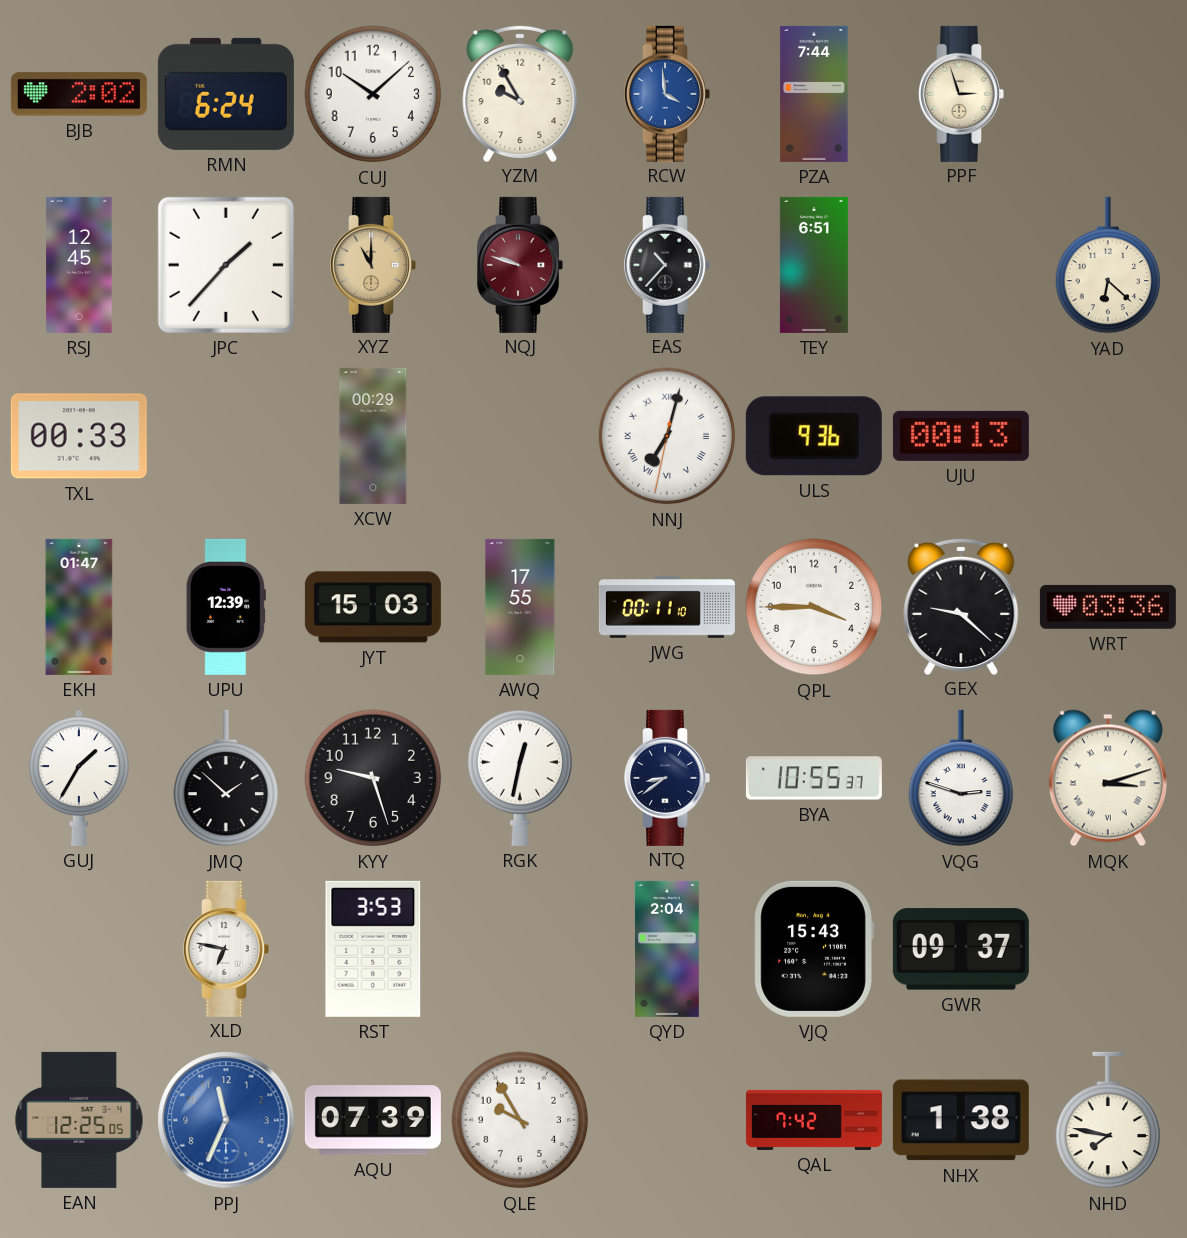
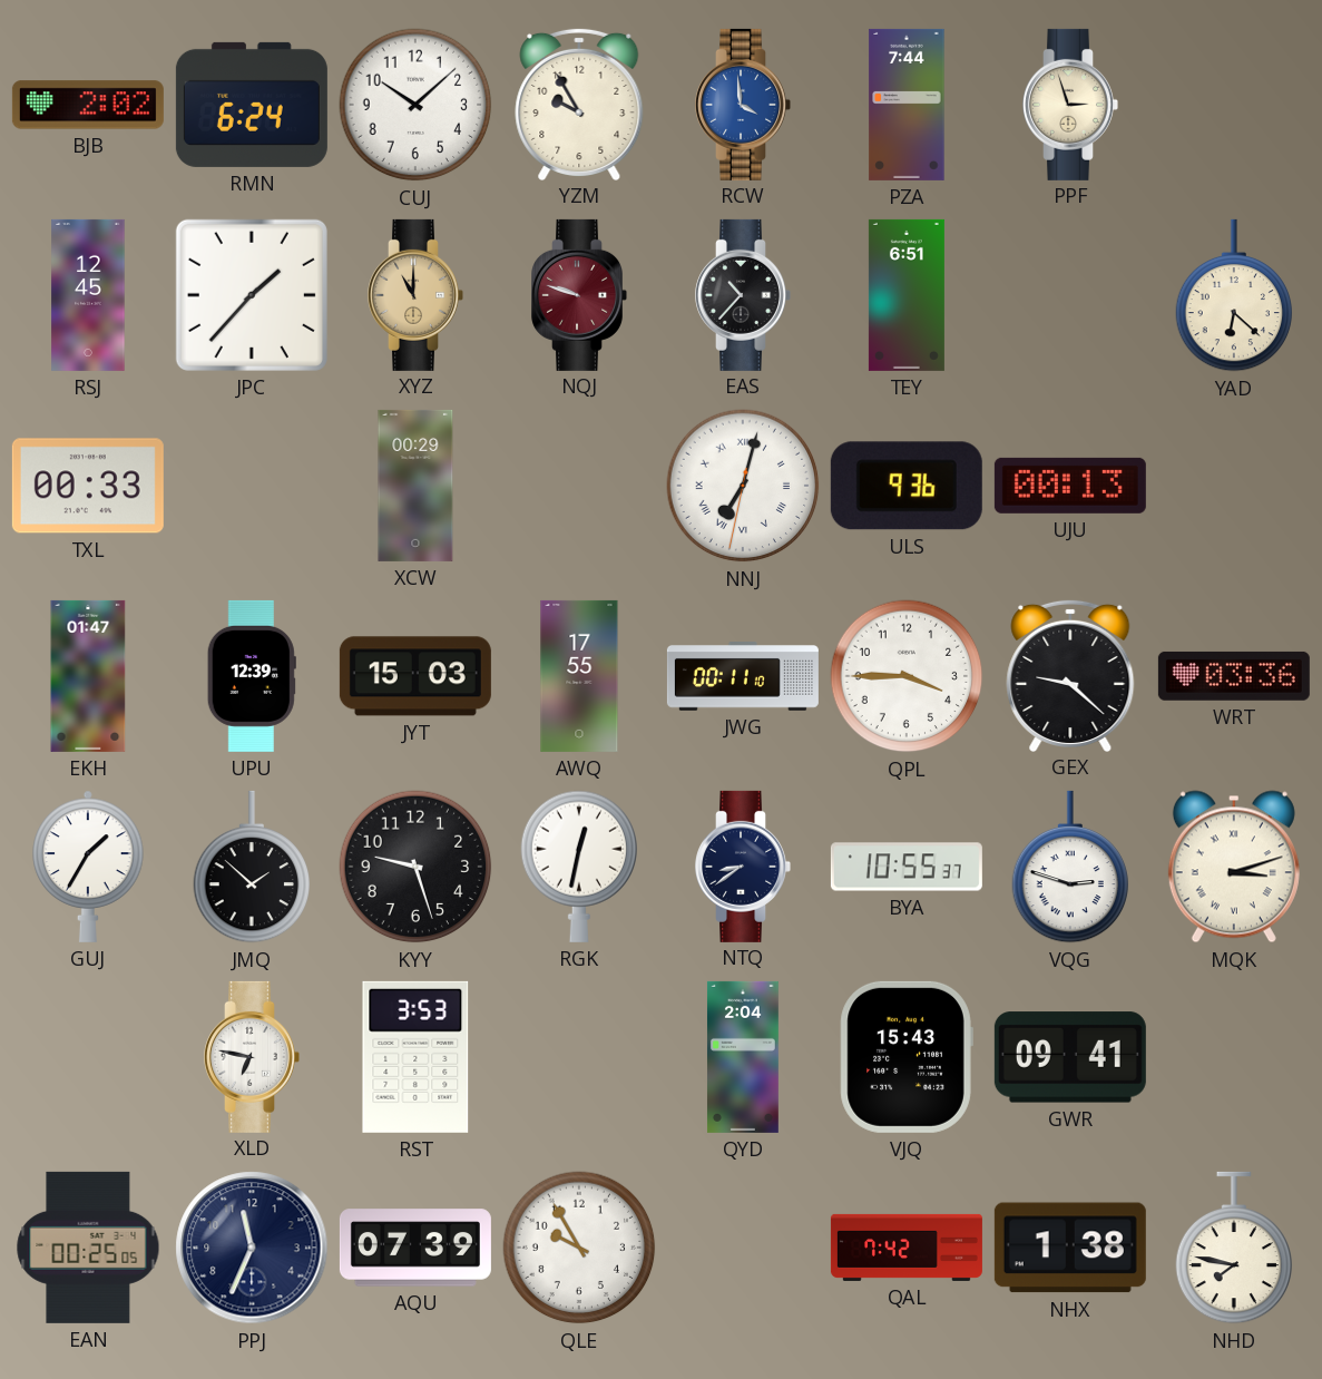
GWR: 09:37 -> 09:41
EAN: 12:25 -> 00:25
PPJ dial: blue -> navy
